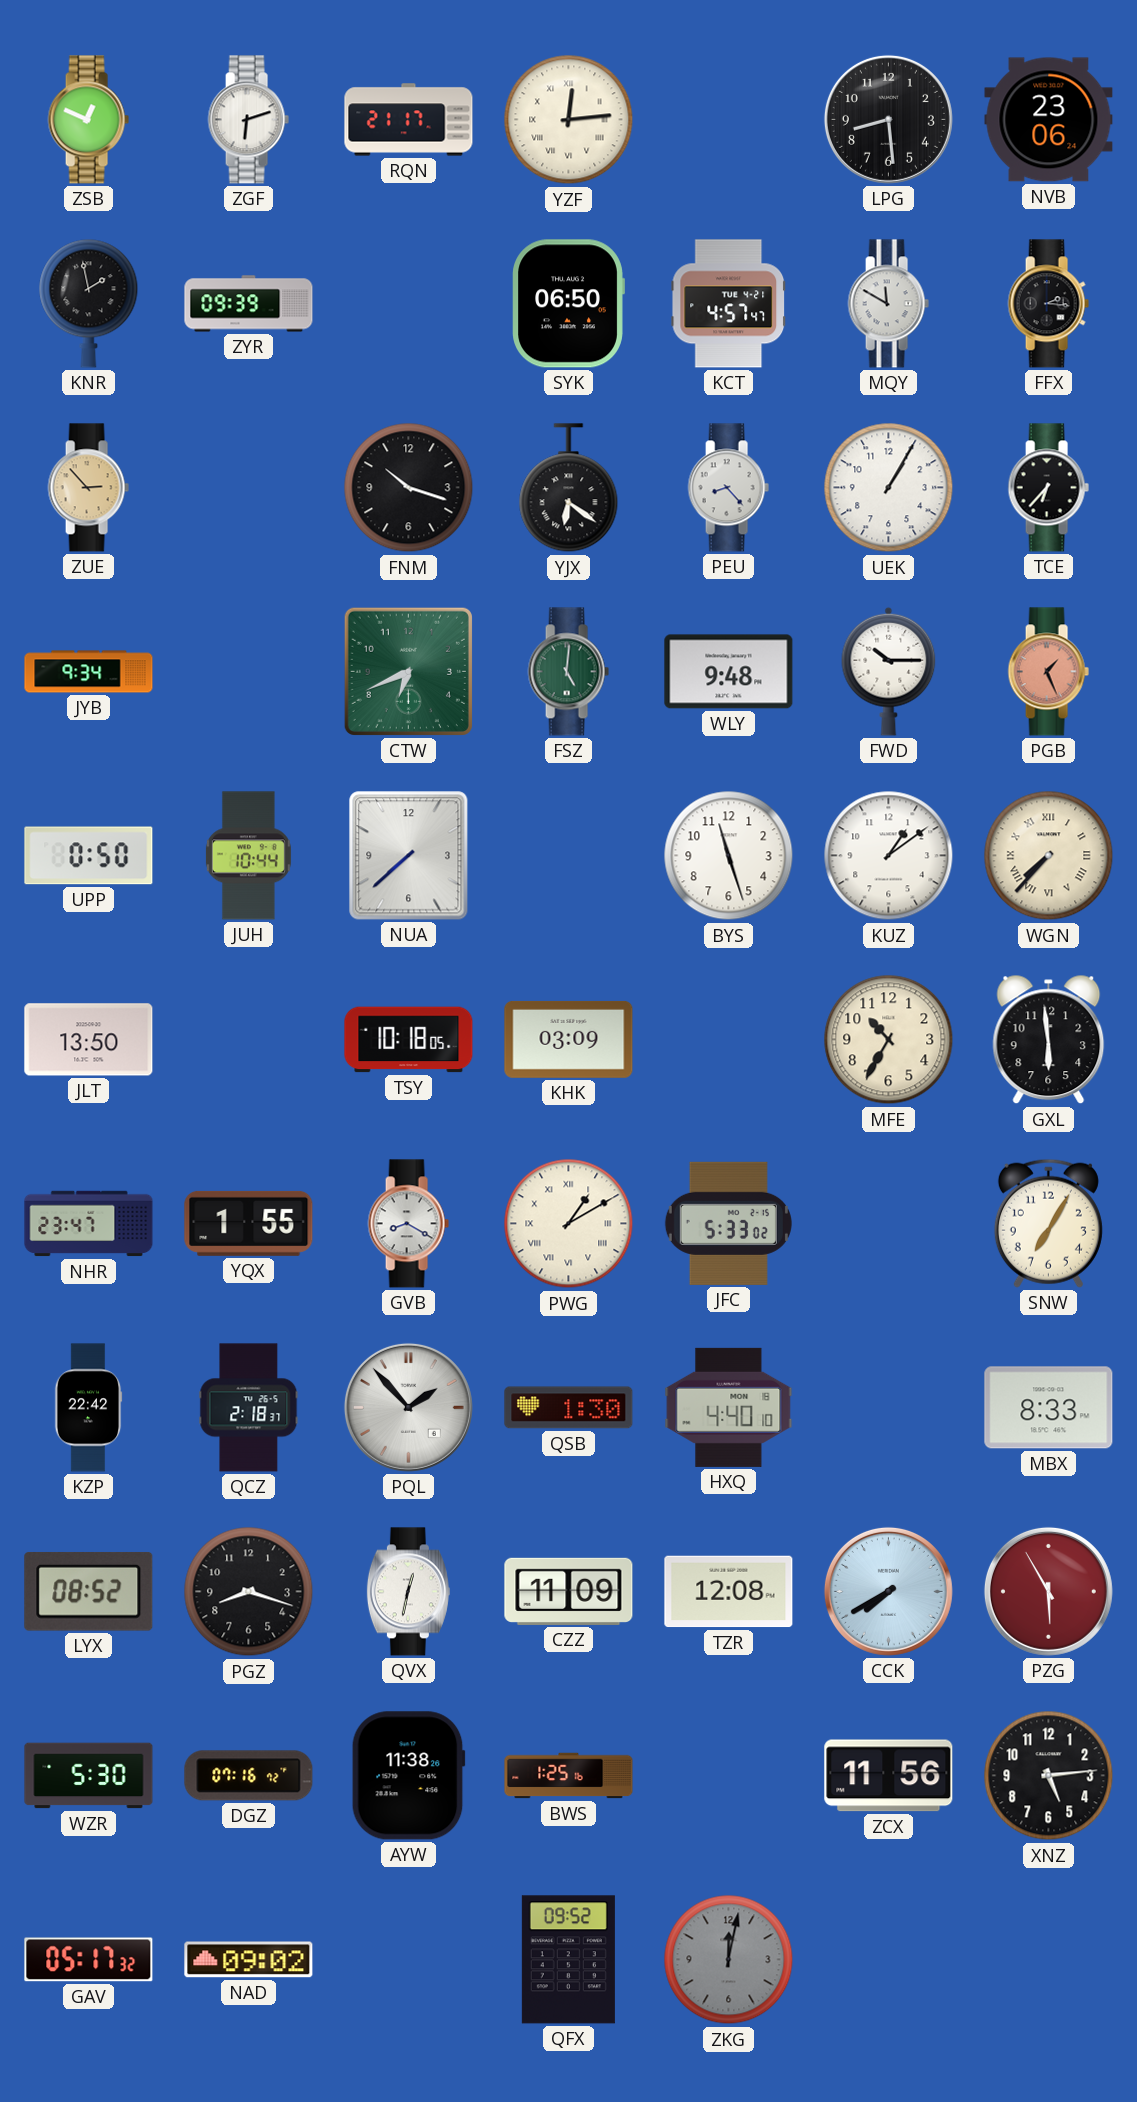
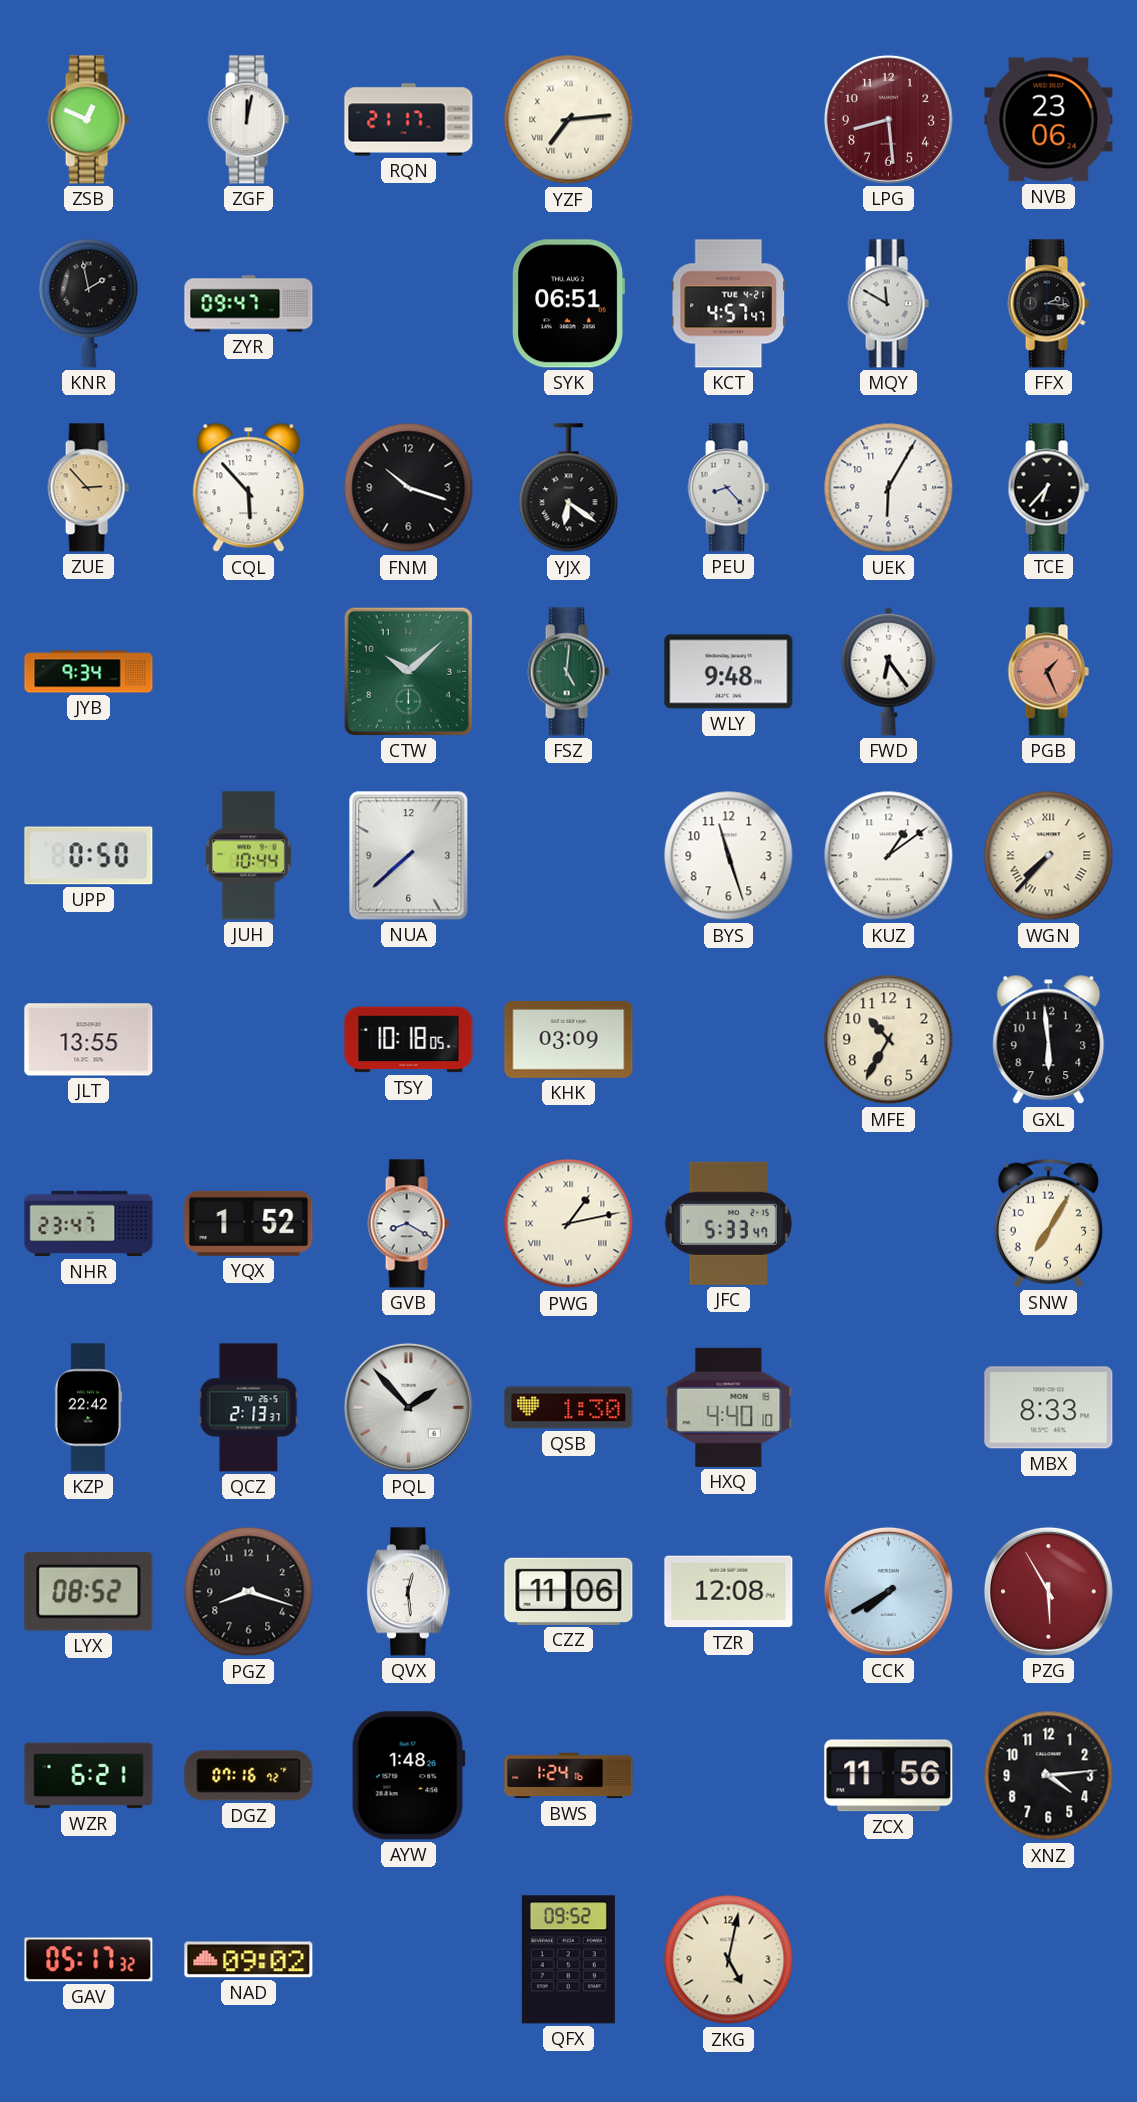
ZGF: 6:12 -> 12:02
YZF: 12:14 -> 7:14
LPG dial: black -> burgundy
ZYR: 09:39 -> 09:47
SYK: 06:50 -> 06:51
CQL: none -> 5:53
UEK: 1:05 -> 6:05
CTW: 6:41 -> 10:08
FWD: 10:15 -> 6:24
JLT: 13:50 -> 13:55
YQX: 1:55 -> 1:52
PWG: 1:10 -> 1:13
JFC: 5:33:02 -> 5:33:47
QCZ: 2:18 -> 2:13
QVX: 12:32 -> 12:29
CZZ: 11:09 -> 11:06
WZR: 5:30 -> 6:21
AYW: 11:38 -> 1:48
BWS: 1:25 -> 1:24
XNZ: 5:14 -> 4:14
ZKG: 12:02 -> 5:02
ZKG dial: grey -> cream
